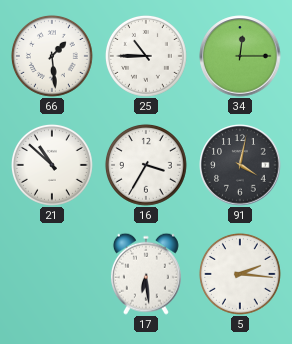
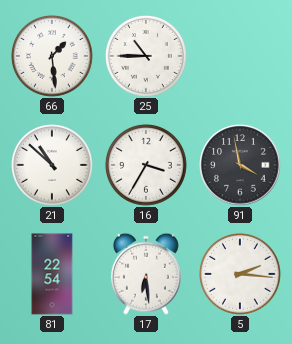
34: 12:15 -> none
91: 4:02 -> 3:58
81: none -> 22:54
